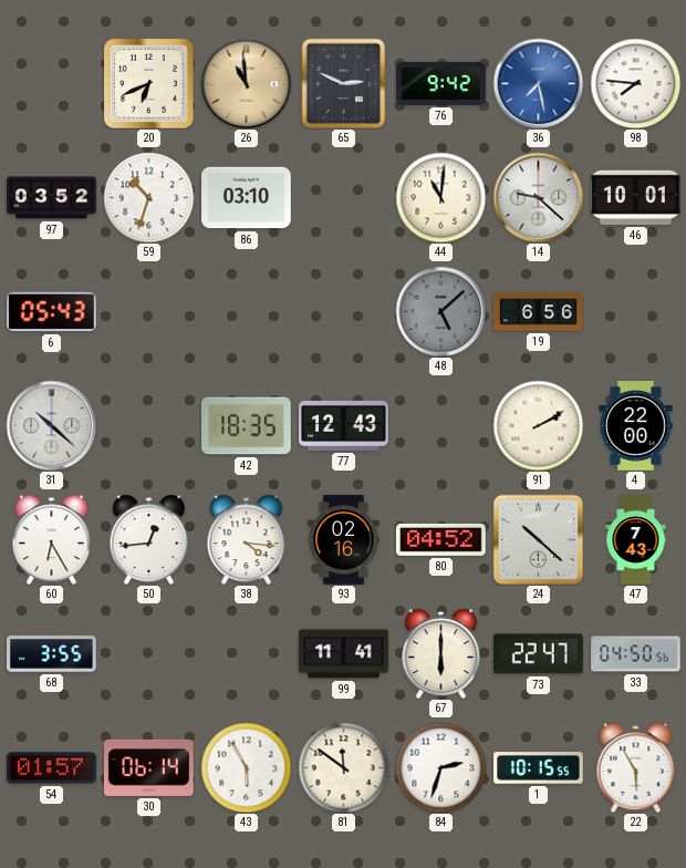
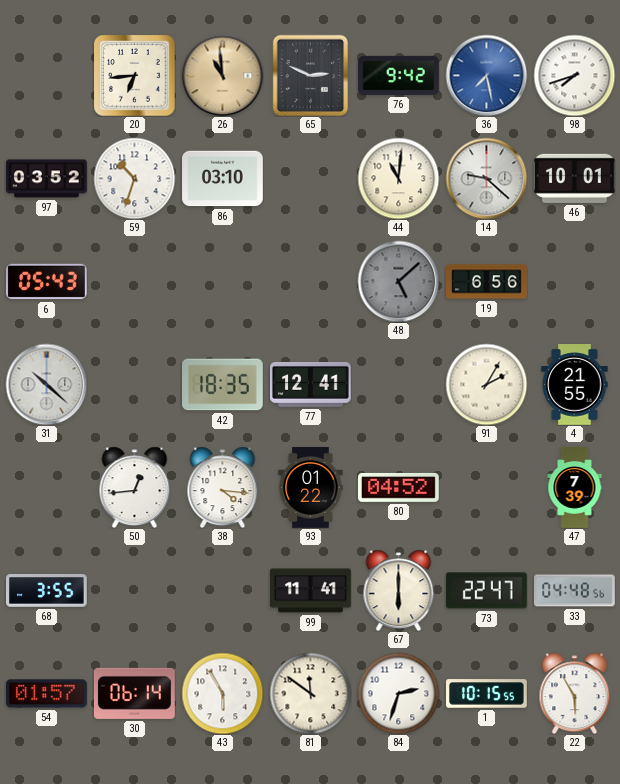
20: 6:41 -> 6:44
98: 7:46 -> 7:42
77: 12:43 -> 12:41
91: 2:10 -> 2:05
4: 22:00 -> 21:55
60: 6:25 -> none
93: 02:16 -> 01:22
24: 10:22 -> none
47: 7:43 -> 7:39
33: 04:50 -> 04:48
